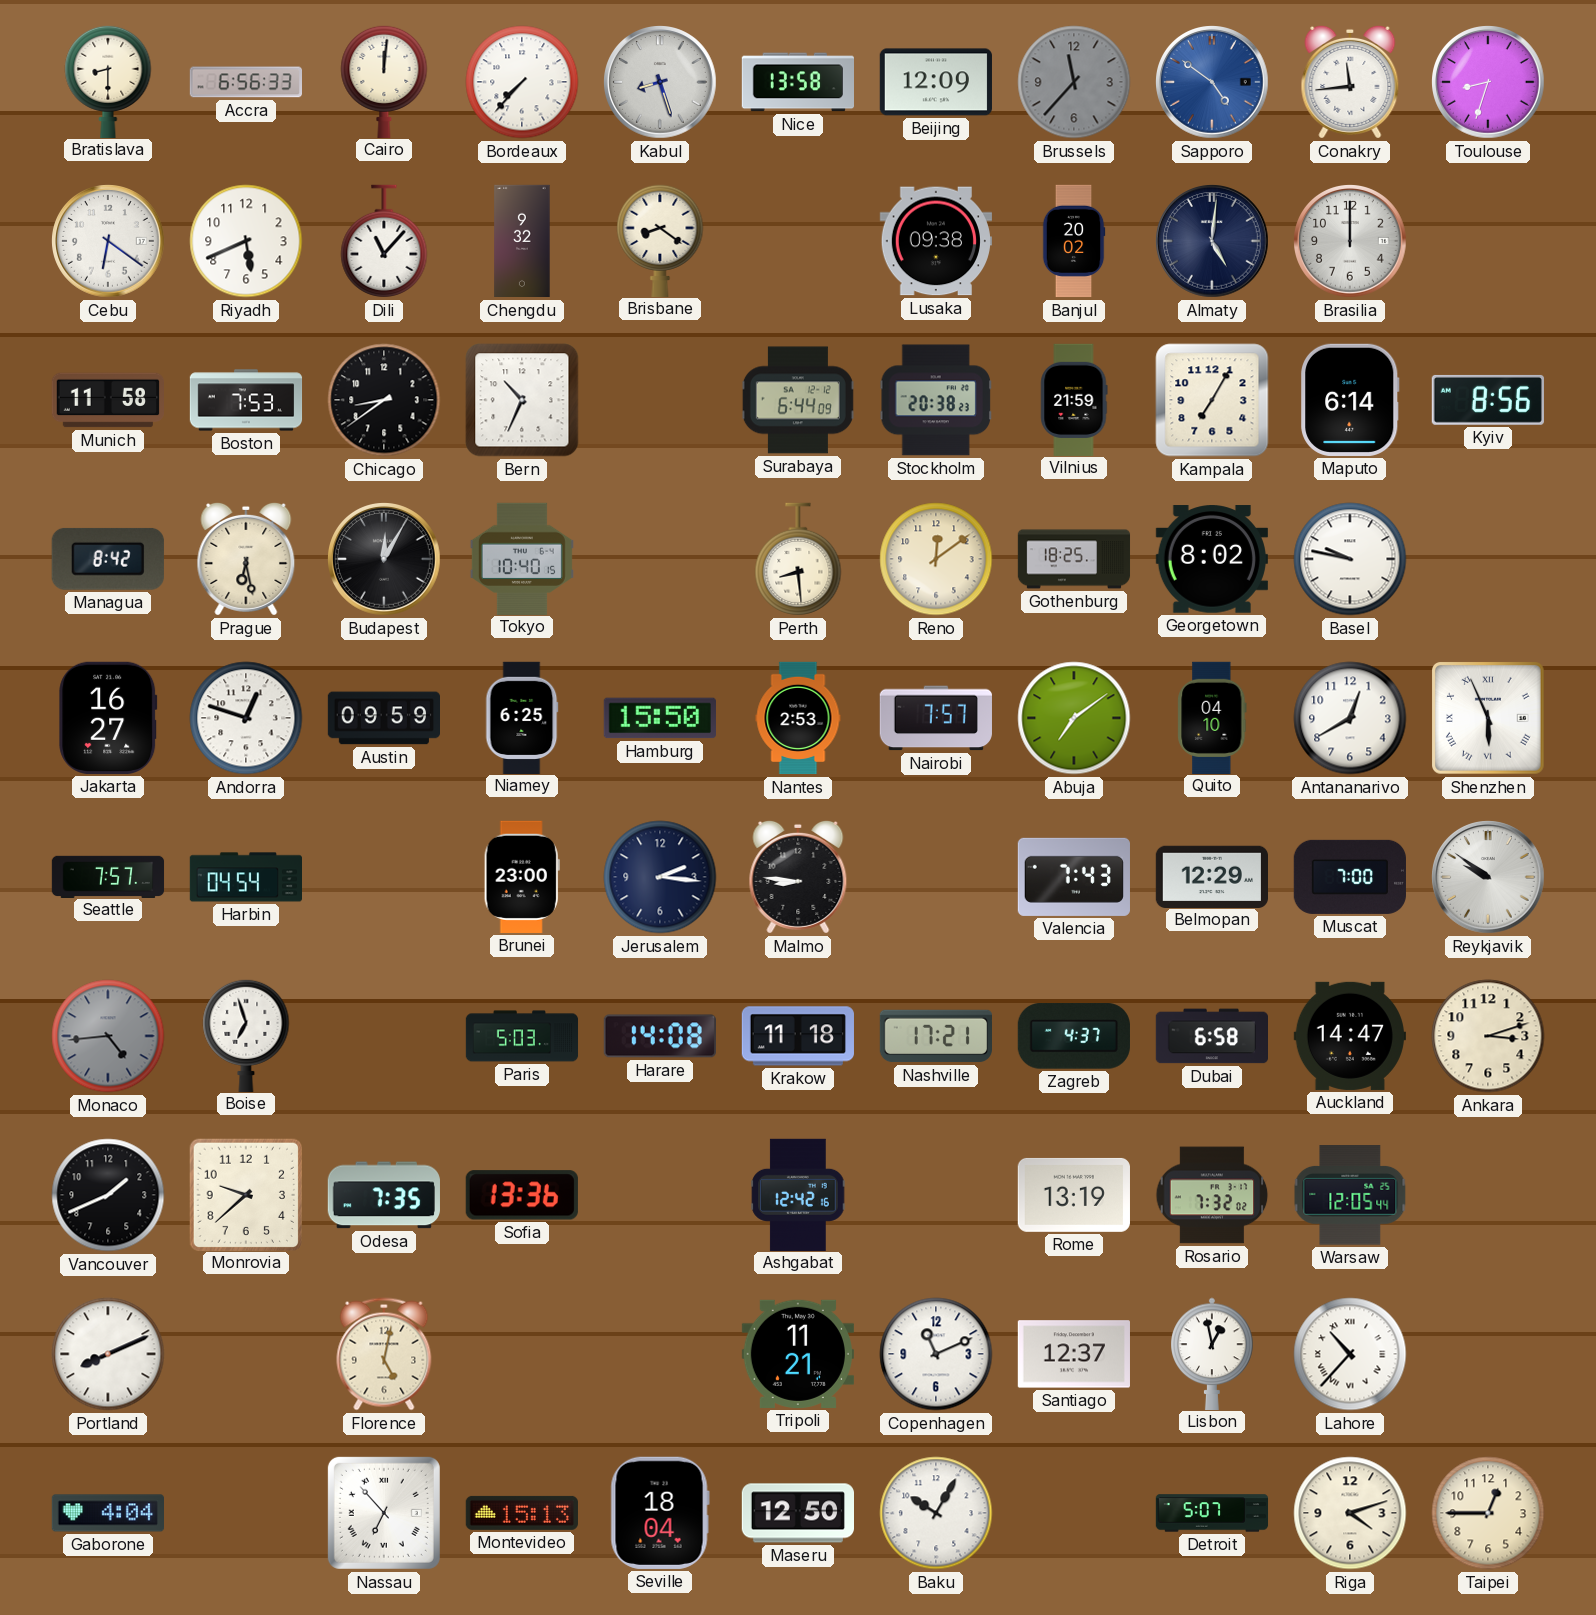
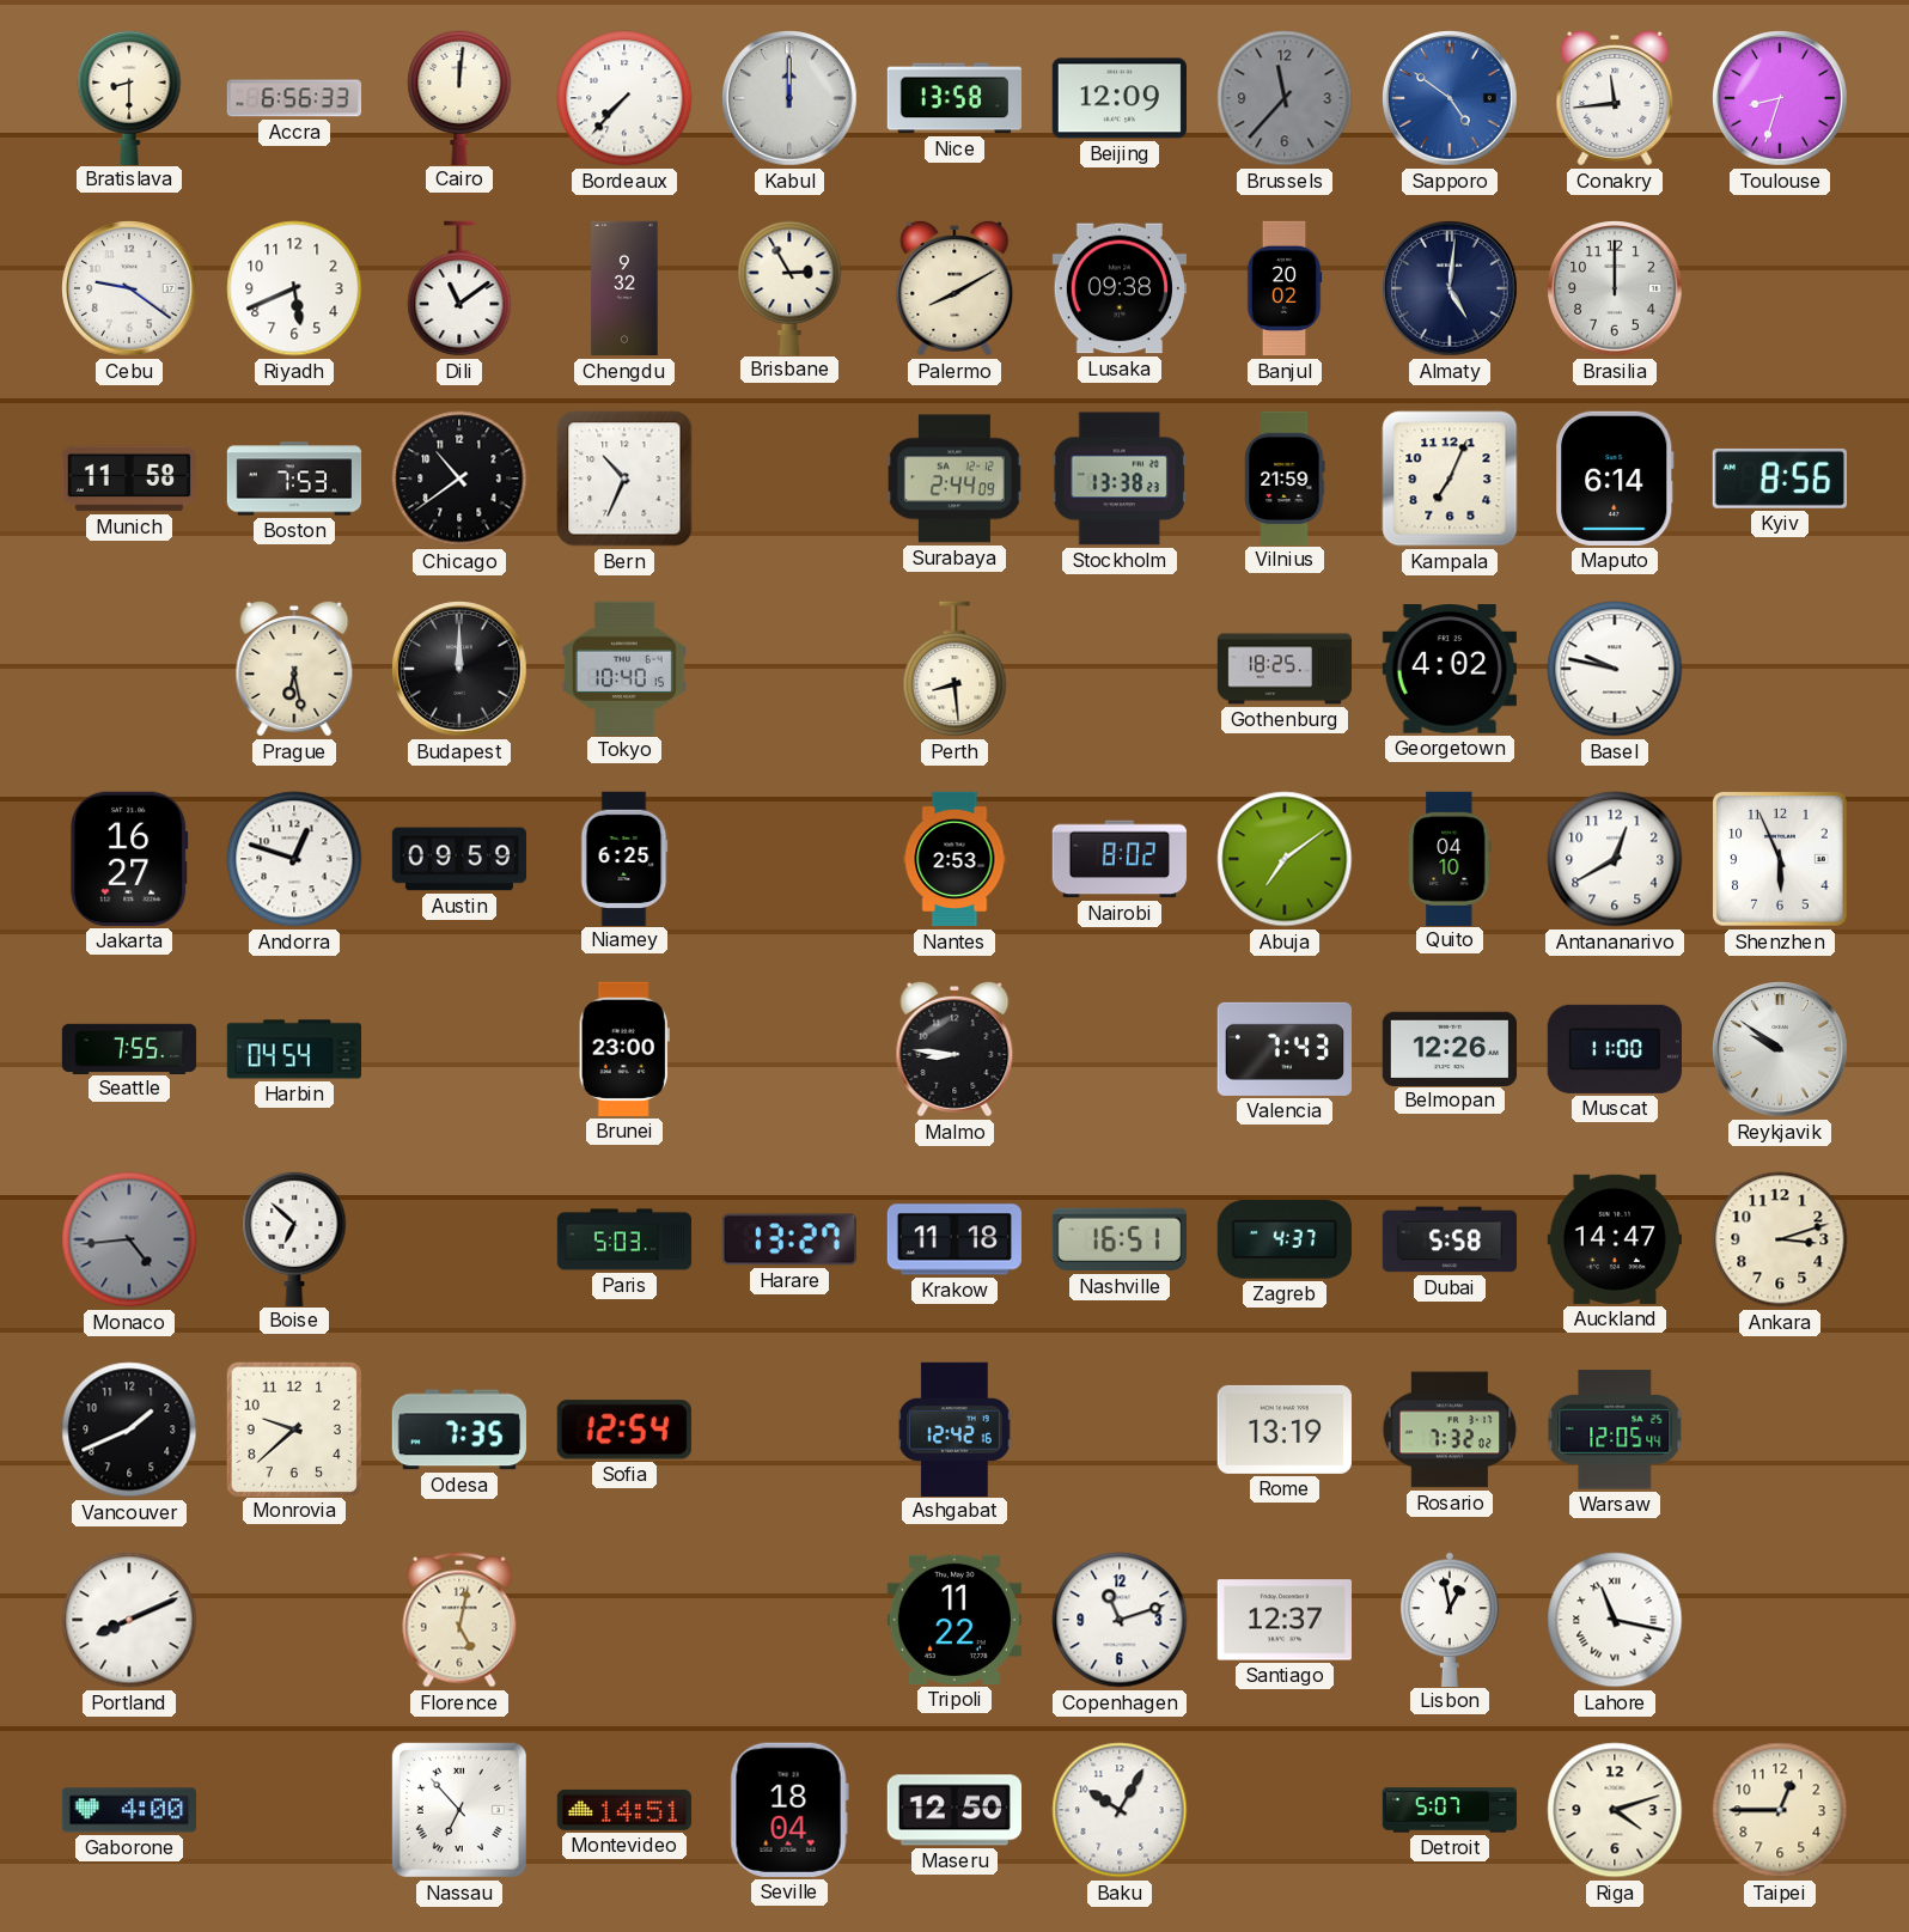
Kabul: 8:27 -> 12:00
Cebu: 6:21 -> 9:21
Dili: 11:07 -> 11:09
Brisbane: 8:21 -> 2:55
Palermo: none -> 8:10
Chicago: 8:39 -> 10:39
Surabaya: 6:44 -> 2:44
Stockholm: 20:38 -> 13:38
Kampala: 7:05 -> 7:04
Managua: 8:42 -> none
Budapest: 12:05 -> 12:00
Reno: 12:09 -> none
Georgetown: 8:02 -> 4:02
Hamburg: 15:50 -> none
Nairobi: 7:57 -> 8:02
Shenzhen numerals: Roman -> Arabic
Seattle: 7:57 -> 7:55
Jerusalem: 2:16 -> none
Belmopan: 12:29 -> 12:26
Muscat: 7:00 -> 11:00
Boise: 6:57 -> 6:52
Harare: 14:08 -> 13:27
Nashville: 17:21 -> 16:51
Dubai: 6:58 -> 5:58
Sofia: 13:36 -> 12:54
Tripoli: 11:21 -> 11:22
Copenhagen: 11:11 -> 11:12
Lahore: 10:37 -> 11:17
Gaborone: 4:04 -> 4:00
Montevideo: 15:13 -> 14:51
